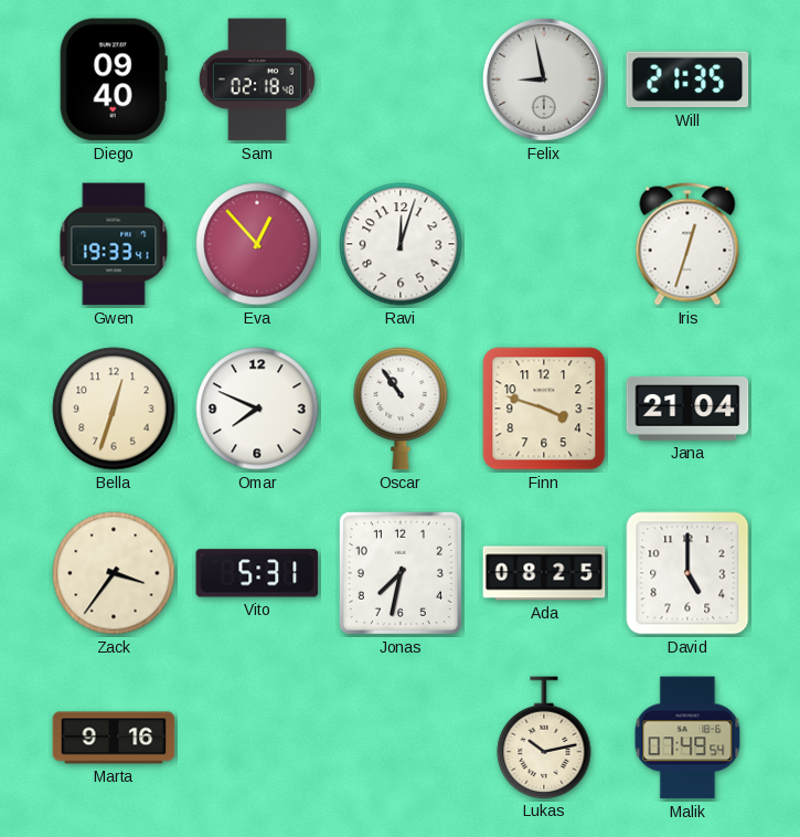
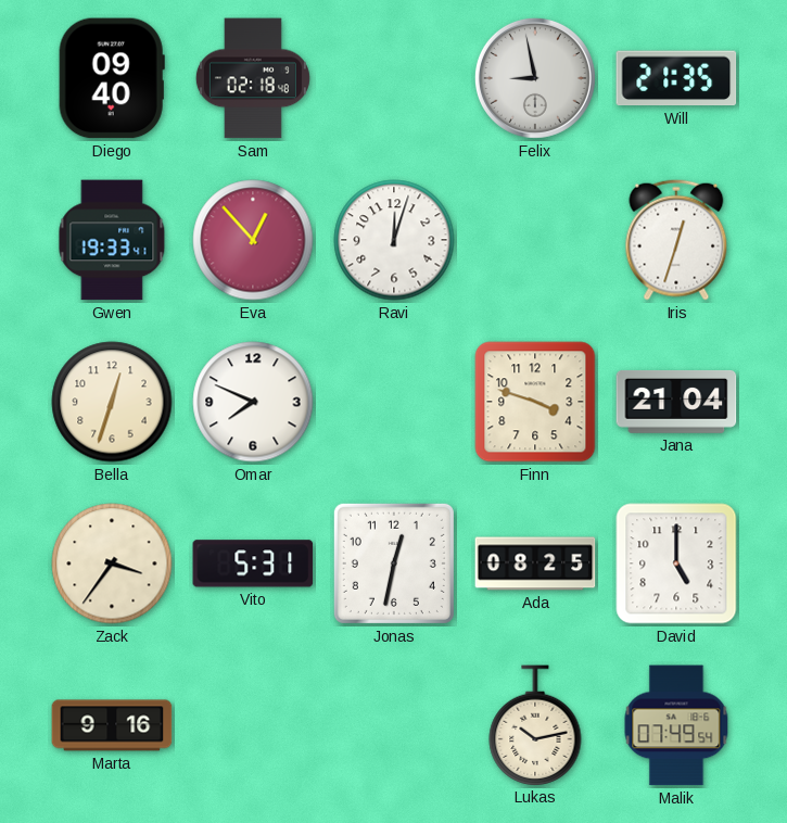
Oscar: 10:54 -> none
Jonas: 7:32 -> 12:32
